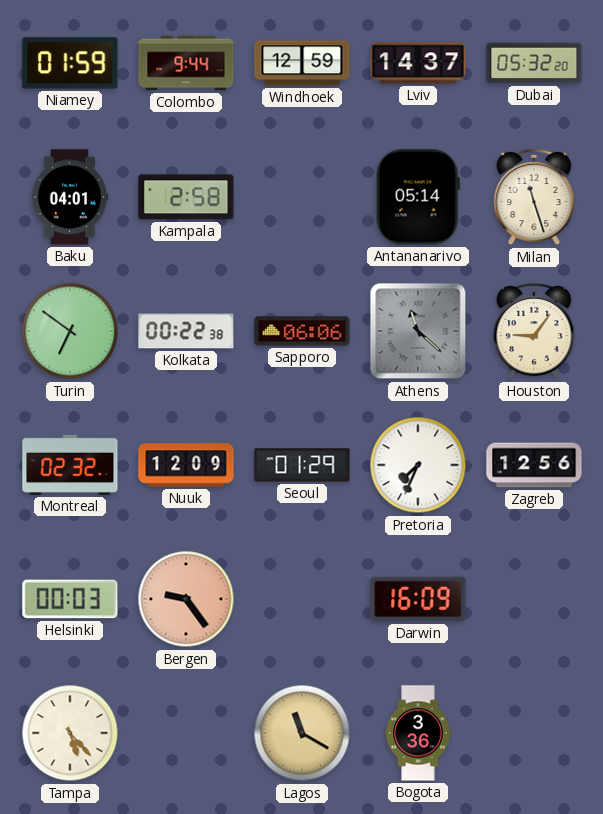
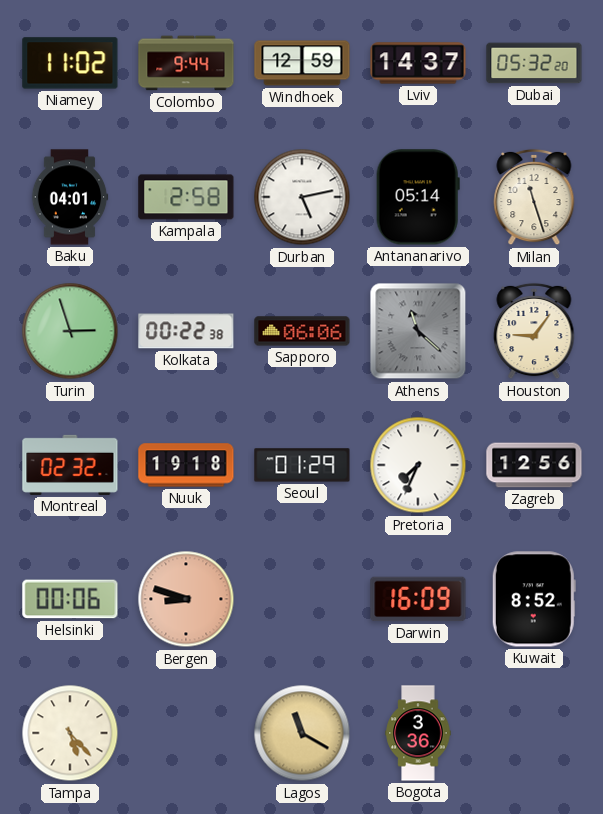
Niamey: 01:59 -> 11:02
Durban: none -> 5:13
Turin: 6:51 -> 2:57
Nuuk: 12:09 -> 19:18
Helsinki: 00:03 -> 00:06
Bergen: 9:24 -> 8:48
Kuwait: none -> 8:52
